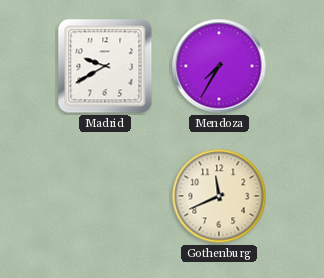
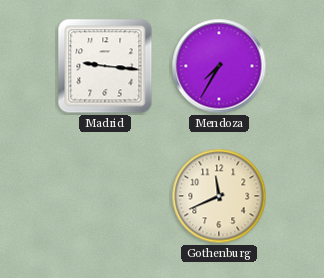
Madrid: 9:40 -> 9:16
